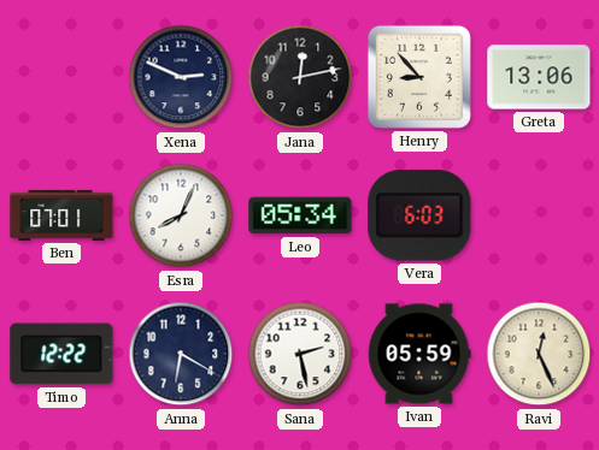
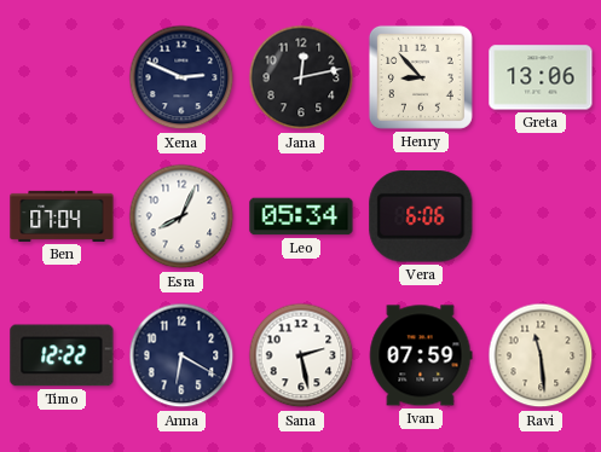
Ben: 07:01 -> 07:04
Vera: 6:03 -> 6:06
Ivan: 05:59 -> 07:59
Ravi: 12:26 -> 11:29
